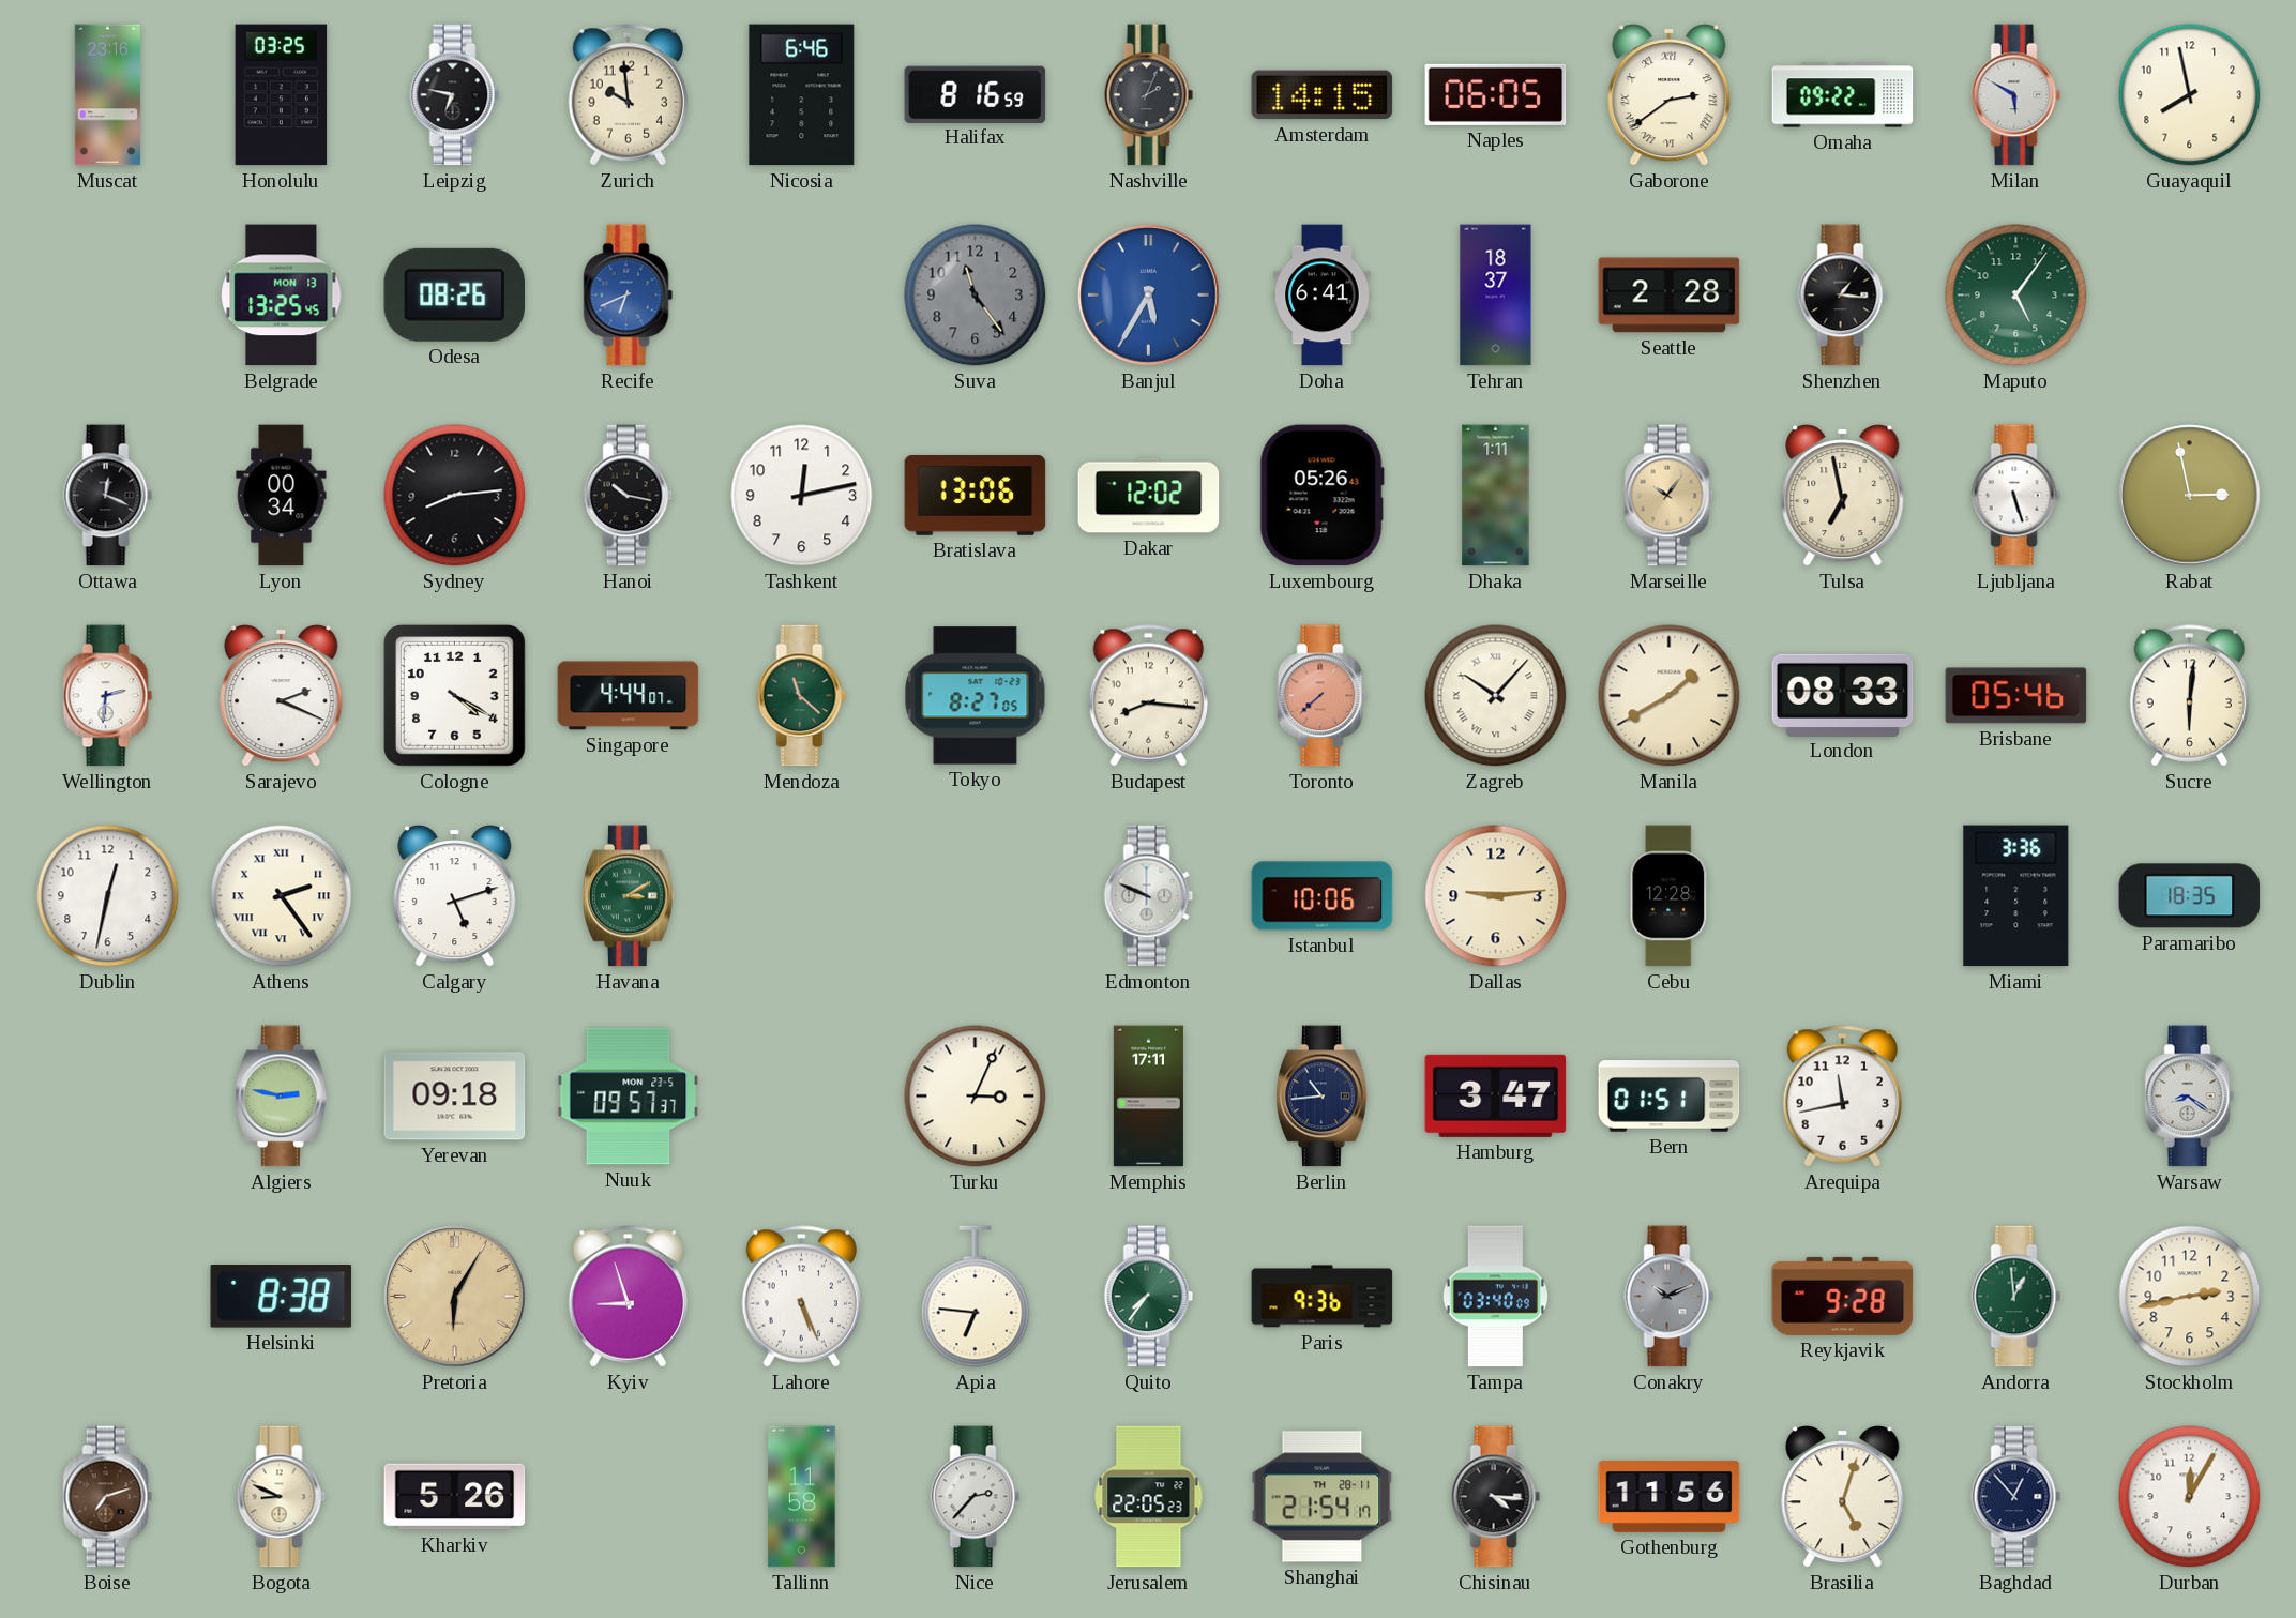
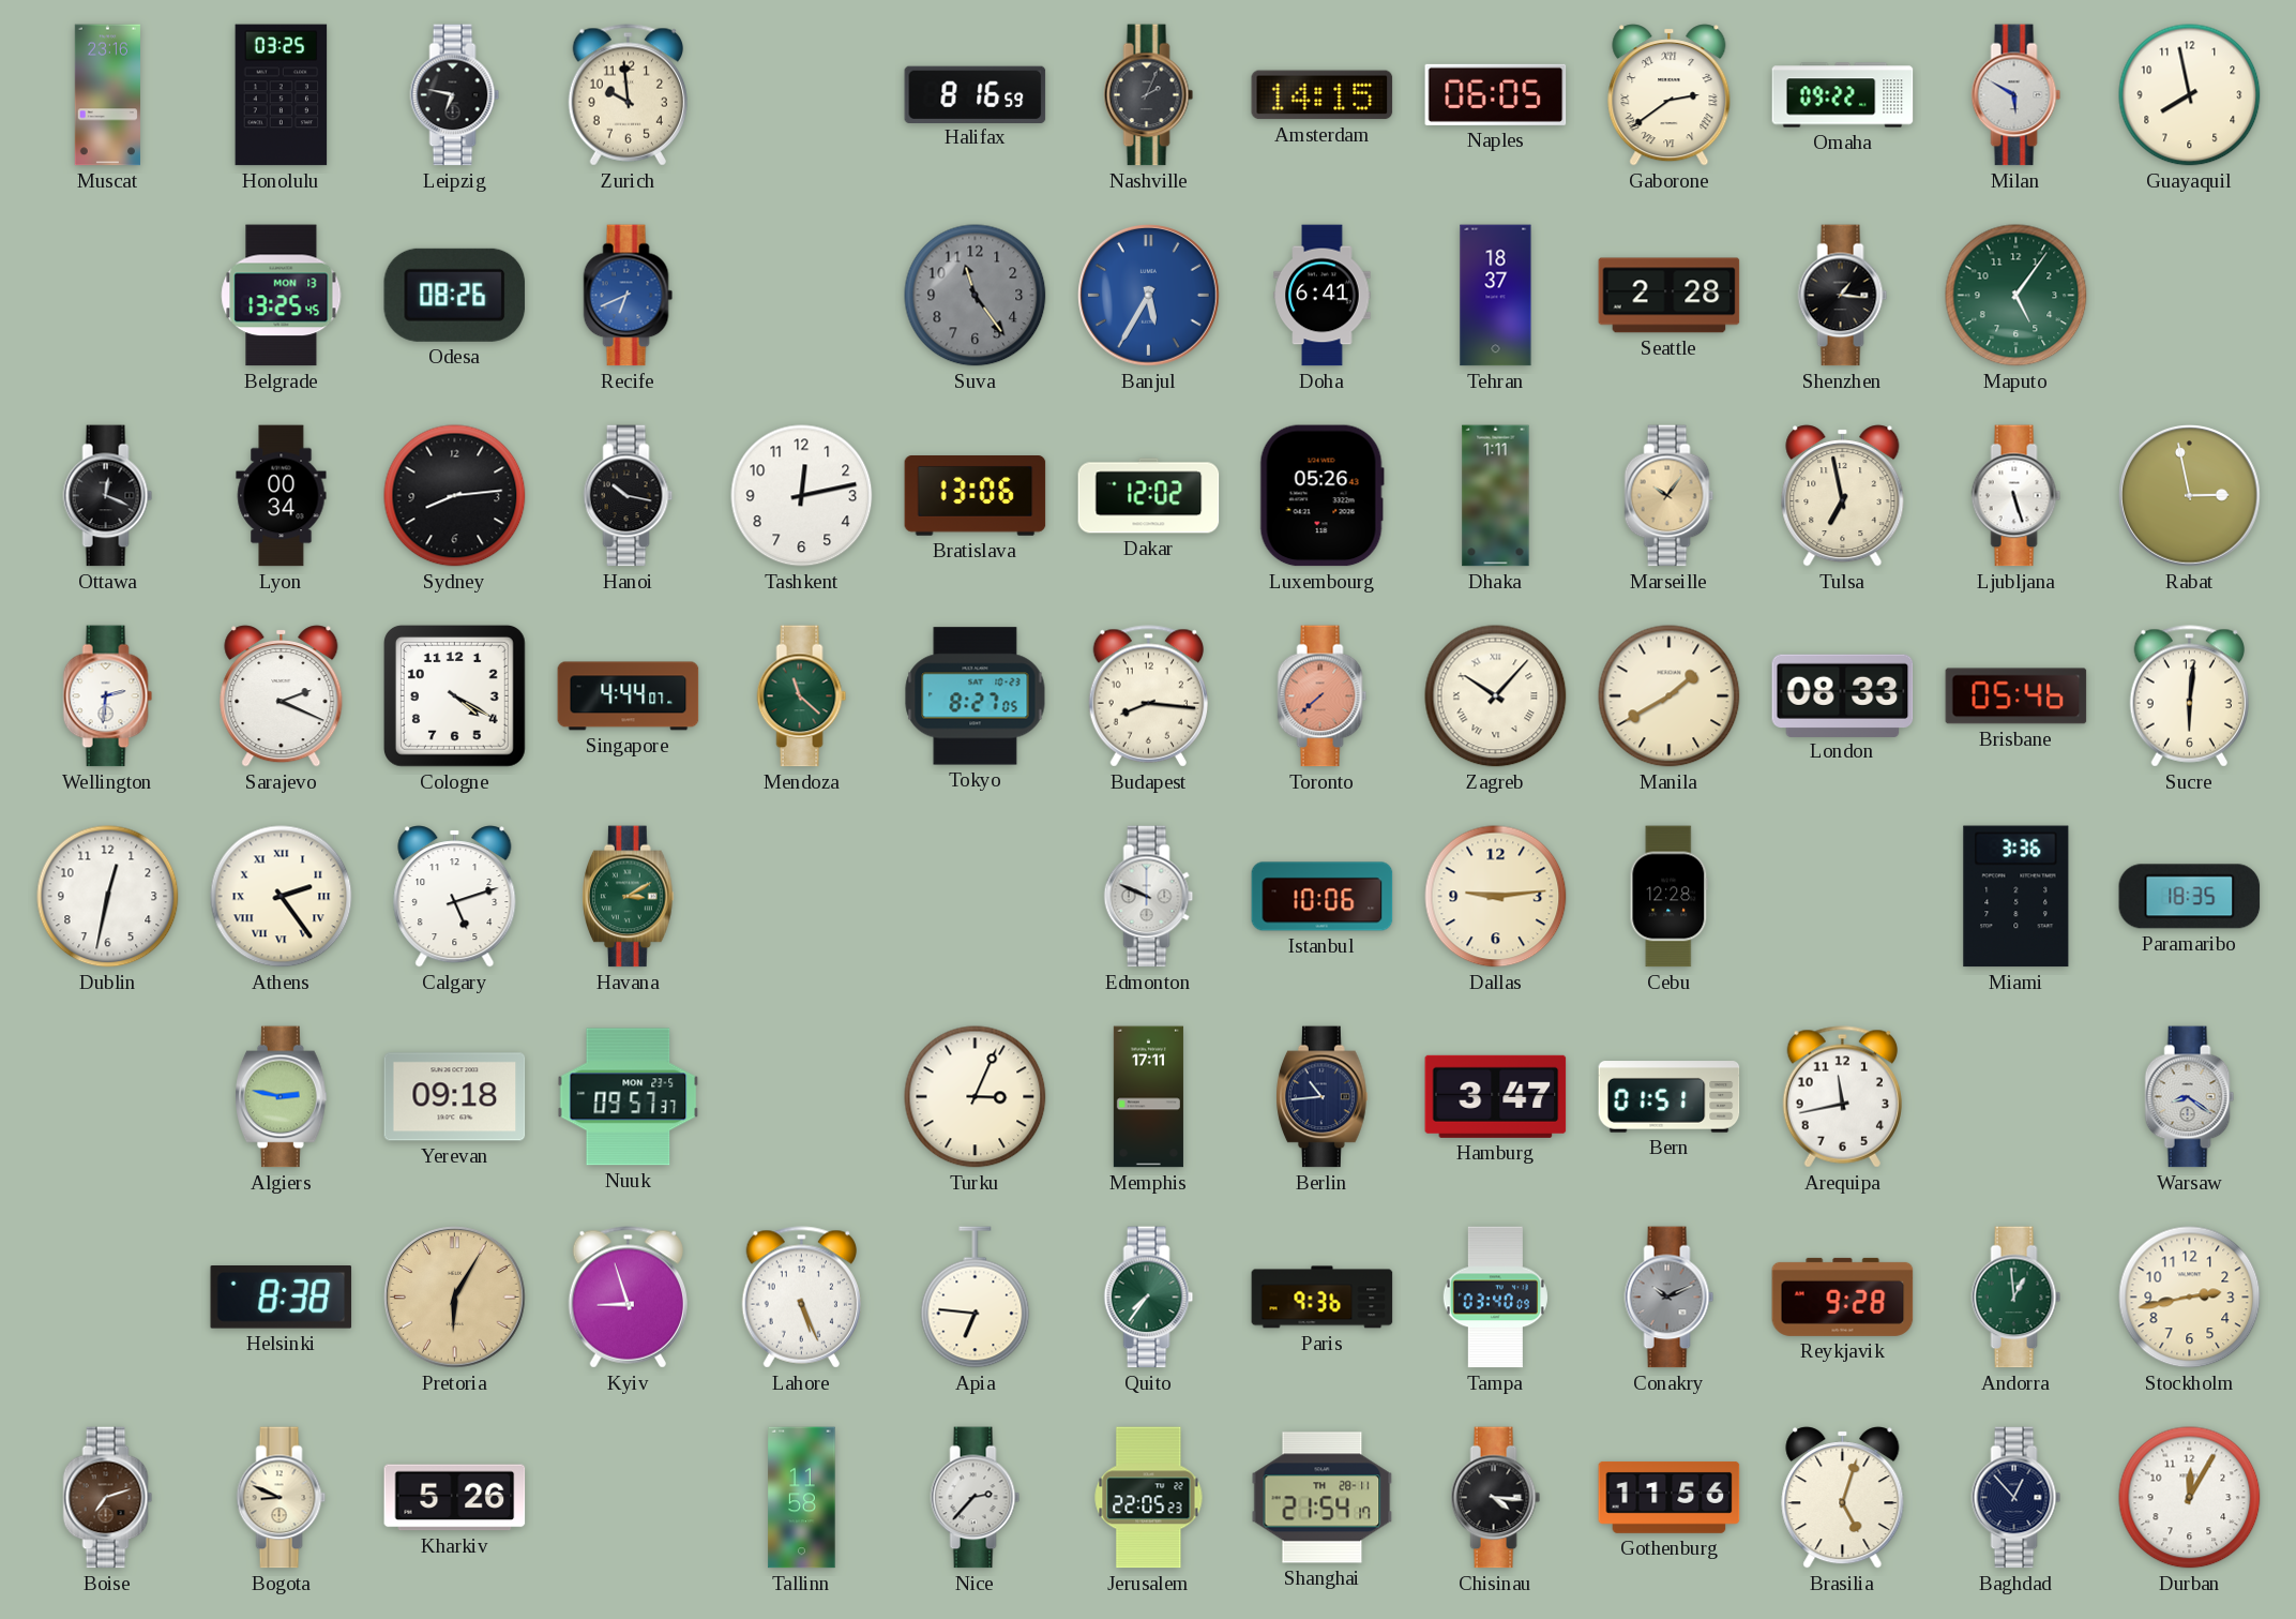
Nicosia: 6:46 -> none
